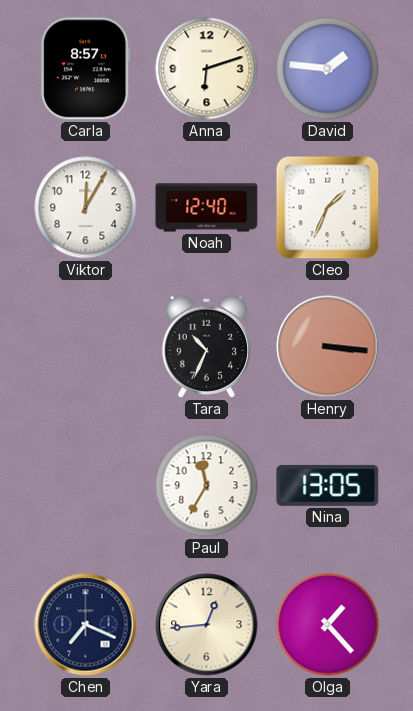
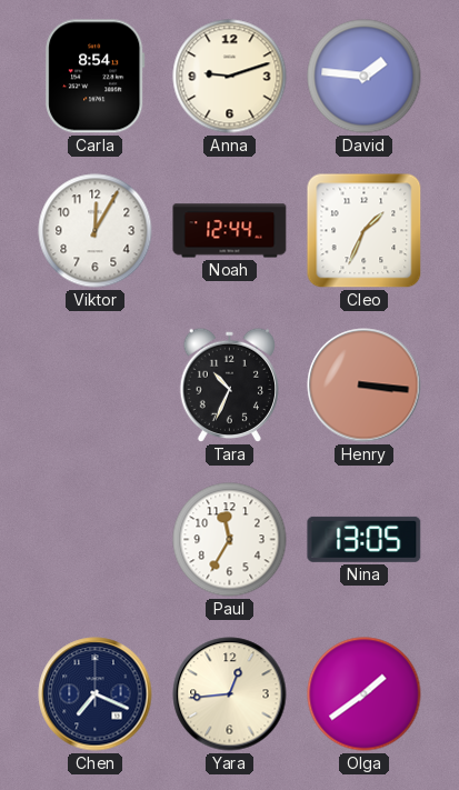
Carla: 8:57 -> 8:54
Anna: 6:12 -> 9:12
Noah: 12:40 -> 12:44
Olga: 1:23 -> 1:39
